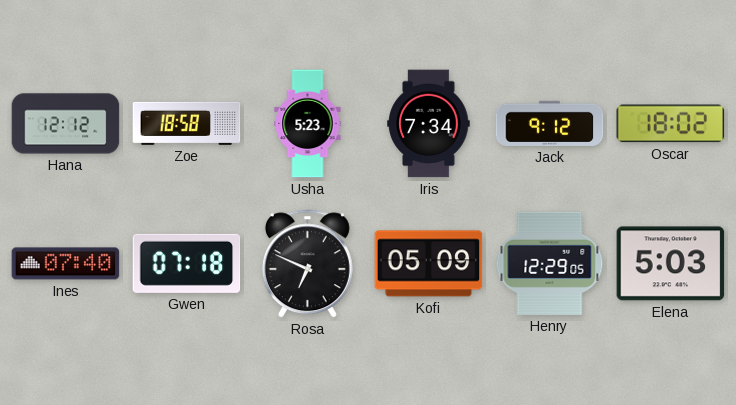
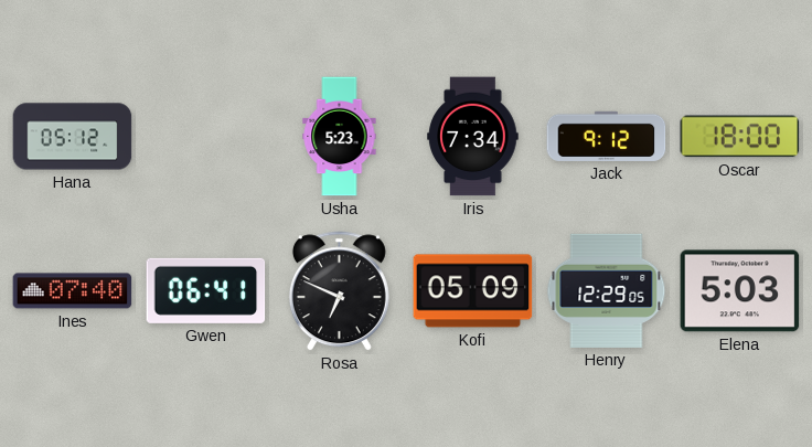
Hana: 12:12 -> 05:12
Zoe: 18:58 -> none
Oscar: 18:02 -> 18:00
Gwen: 07:18 -> 06:41
